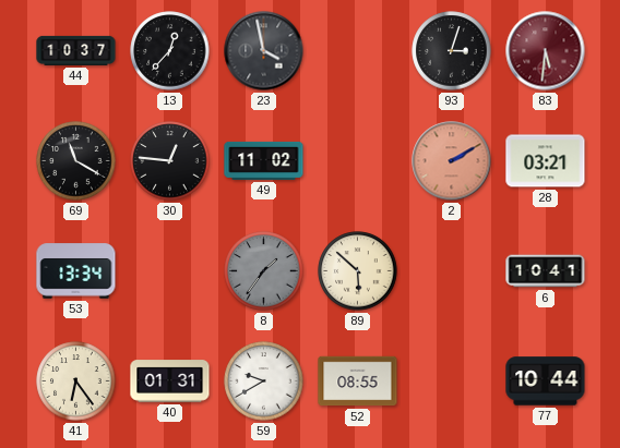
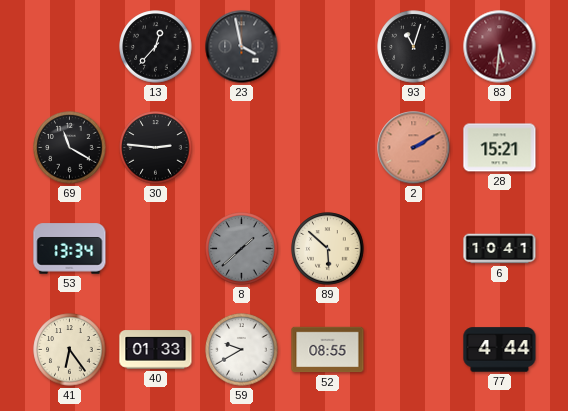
44: 10:37 -> none
93: 3:03 -> 11:03
30: 12:46 -> 2:46
49: 11:02 -> none
28: 03:21 -> 15:21
8: 1:36 -> 1:38
40: 01:31 -> 01:33
77: 10:44 -> 4:44
